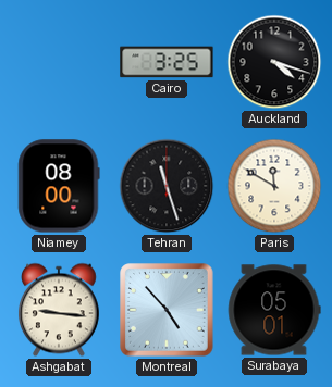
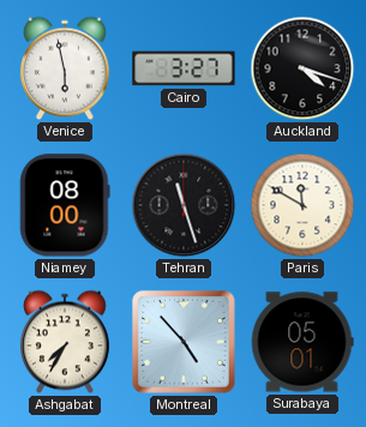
Venice: none -> 5:58
Cairo: 3:25 -> 3:27
Ashgabat: 9:16 -> 7:35
